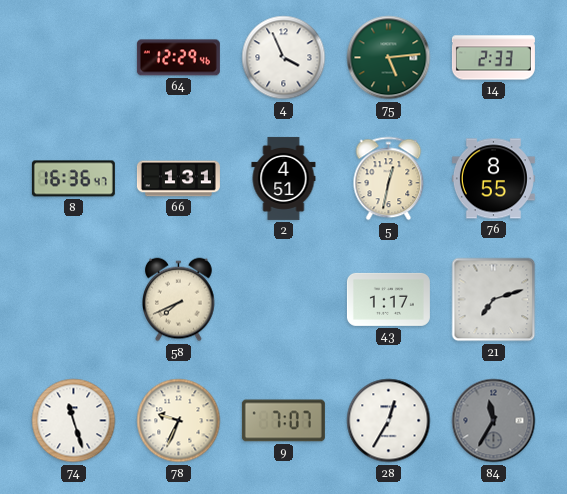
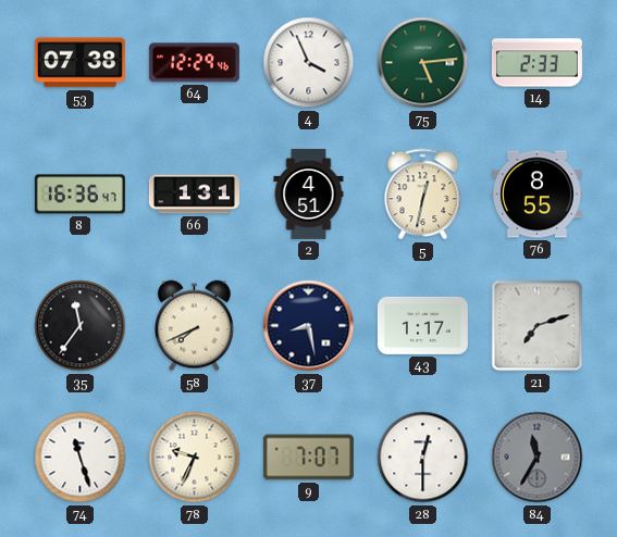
53: none -> 07:38
35: none -> 11:36
37: none -> 8:28
28: 12:35 -> 12:30
